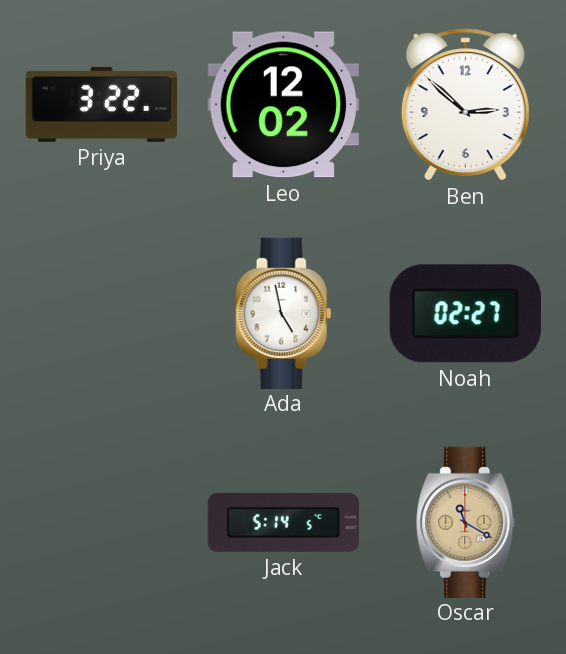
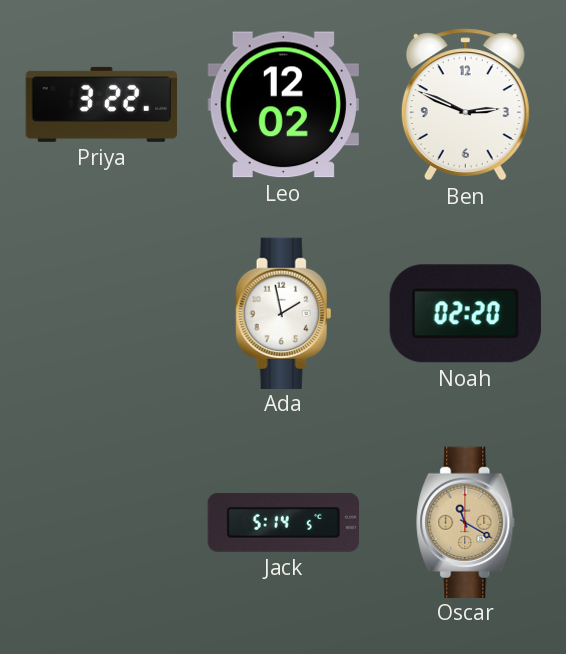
Ben: 2:52 -> 2:49
Ada: 4:58 -> 1:58
Noah: 02:27 -> 02:20
